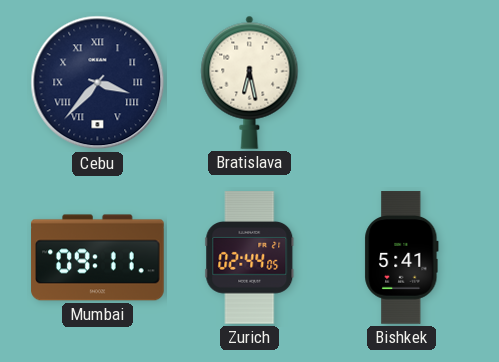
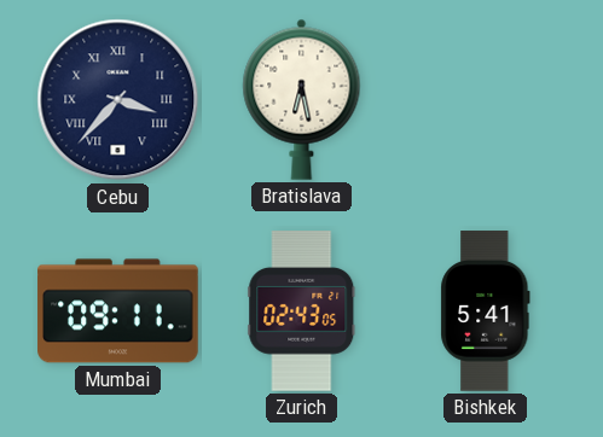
Zurich: 02:44 -> 02:43
